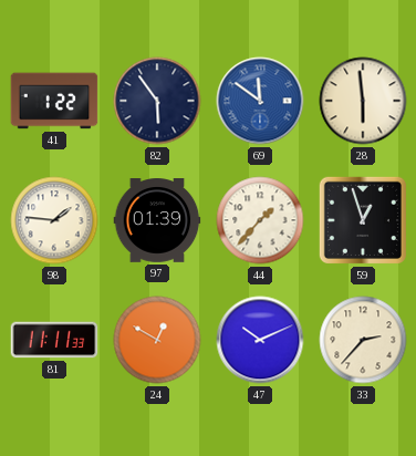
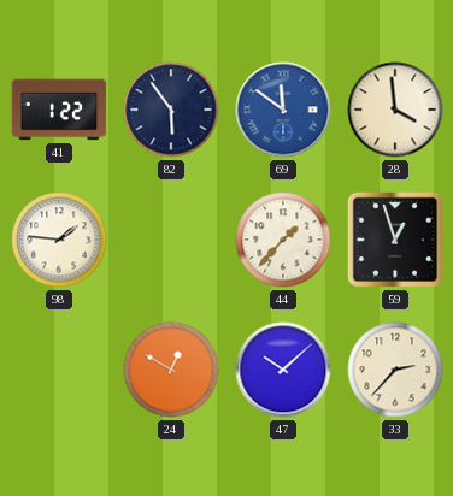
28: 5:59 -> 3:59
97: 01:39 -> none
81: 11:11 -> none
47: 10:11 -> 10:08
